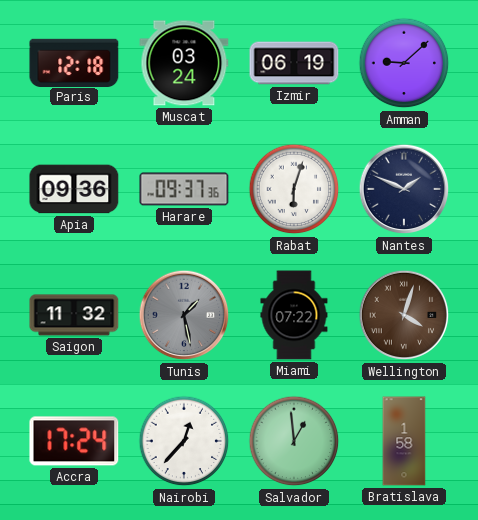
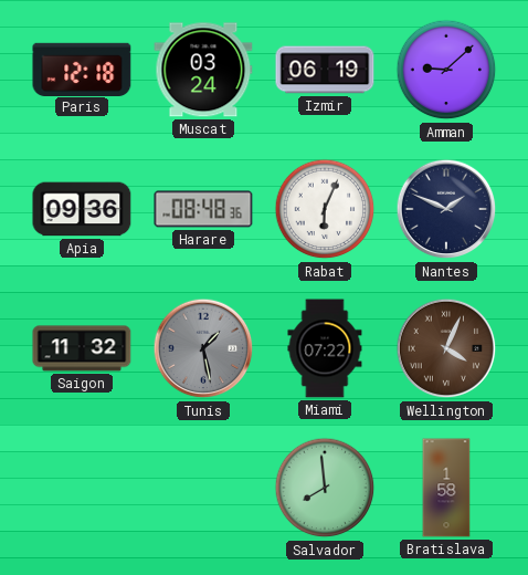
Harare: 09:37 -> 08:48
Rabat: 6:03 -> 6:04
Wellington: 4:03 -> 4:04
Accra: 17:24 -> none
Nairobi: 12:37 -> none
Salvador: 12:59 -> 7:59
